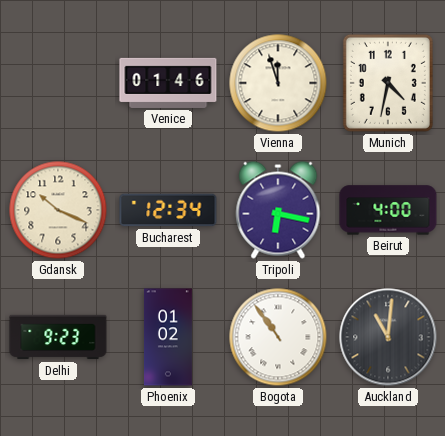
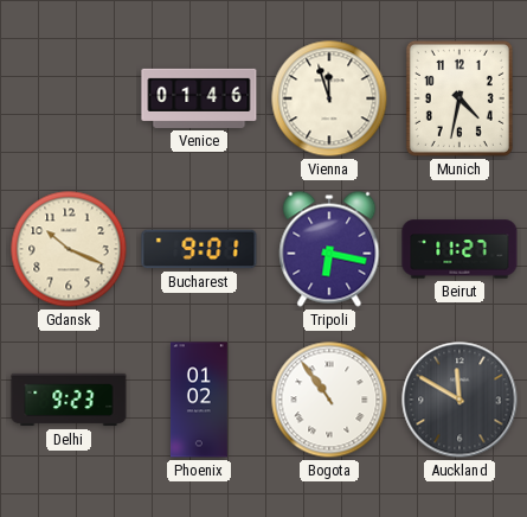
Bucharest: 12:34 -> 9:01
Beirut: 4:00 -> 11:27
Auckland: 11:01 -> 11:50
